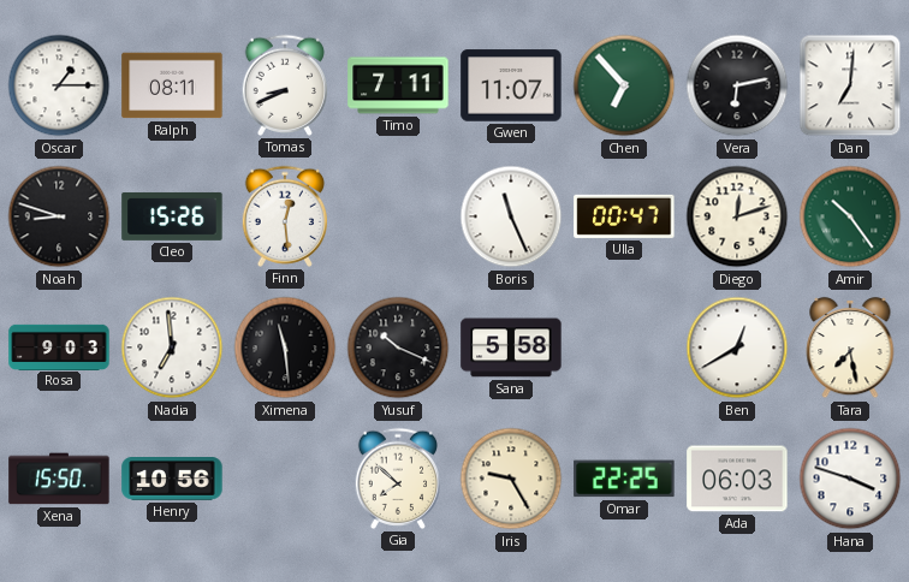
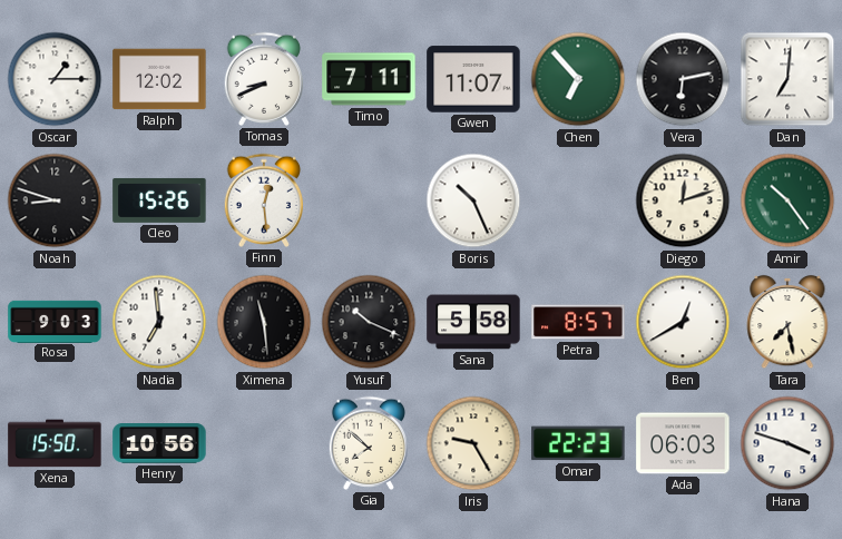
Ralph: 08:11 -> 12:02
Boris: 11:26 -> 10:26
Ulla: 00:47 -> none
Petra: none -> 8:57
Omar: 22:25 -> 22:23
